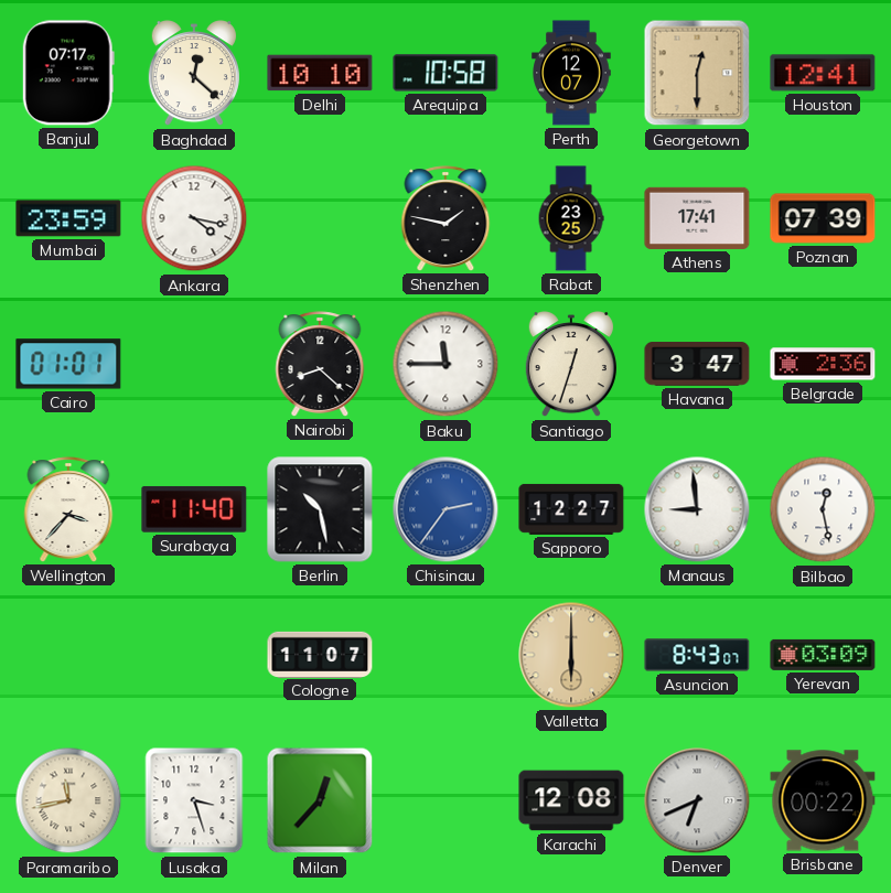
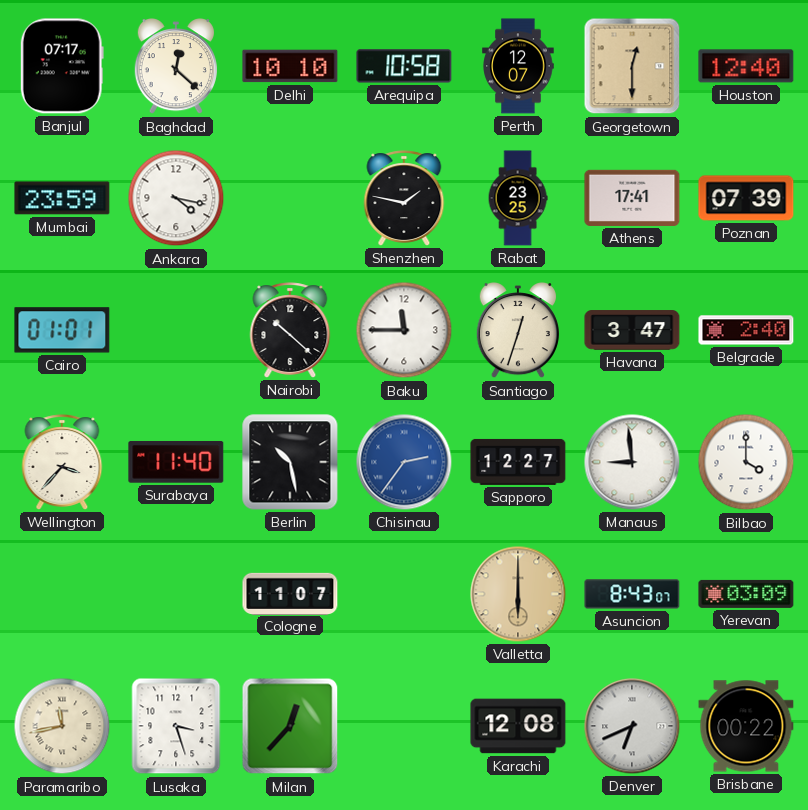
Houston: 12:41 -> 12:40
Nairobi: 8:22 -> 10:22
Belgrade: 2:36 -> 2:40
Bilbao: 12:28 -> 4:00
